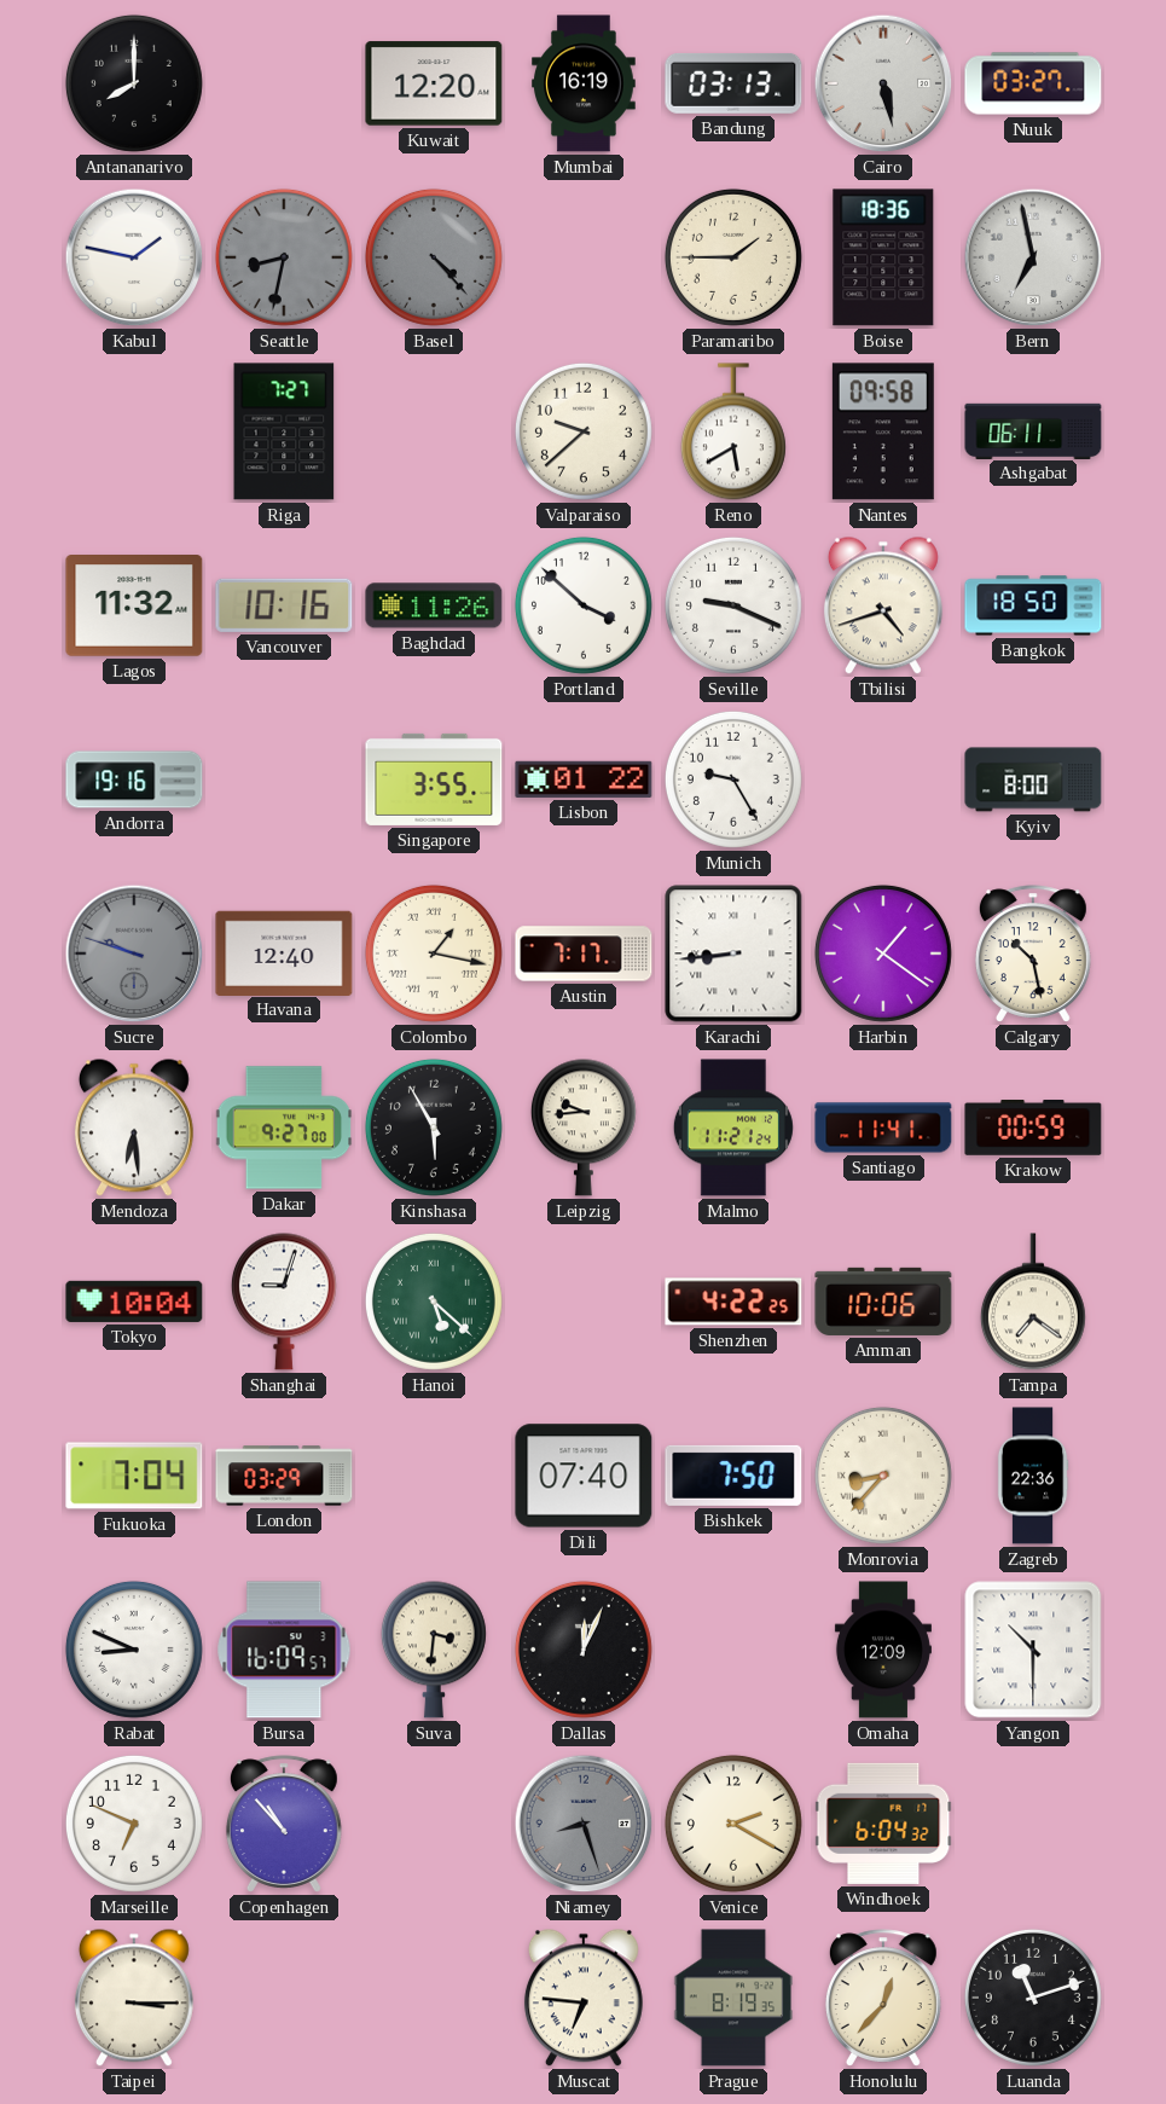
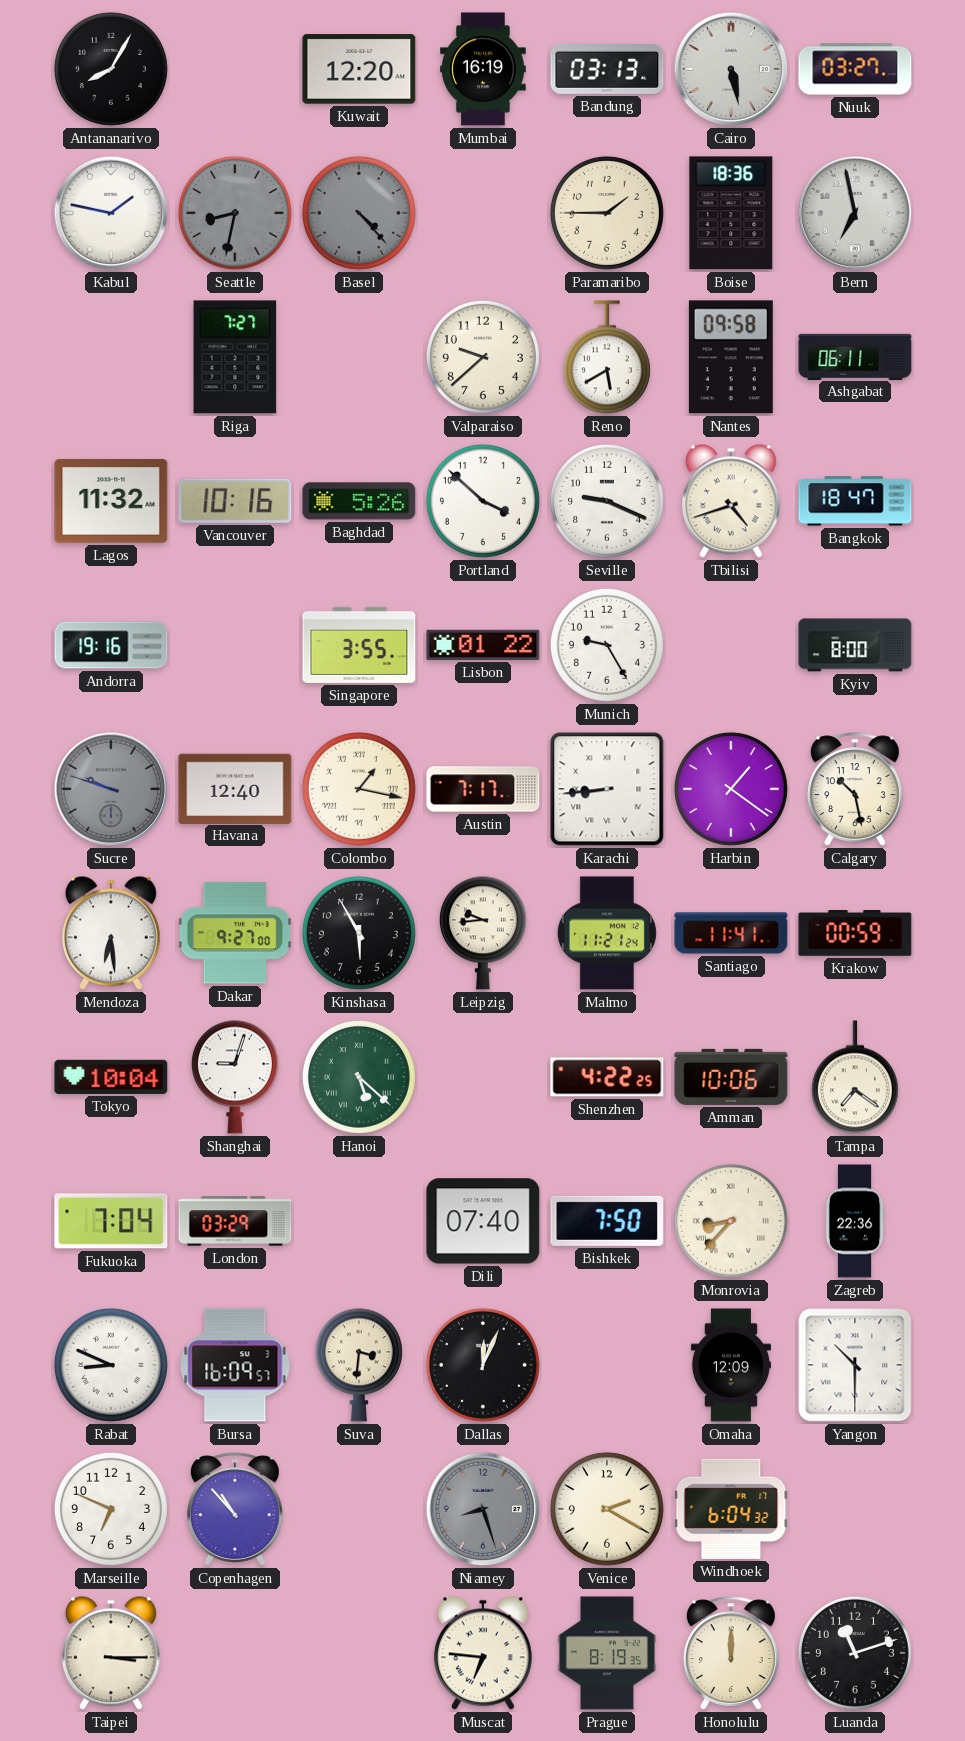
Antananarivo: 8:00 -> 8:05
Baghdad: 11:26 -> 5:26
Bangkok: 18:50 -> 18:47
Honolulu: 12:37 -> 12:00
